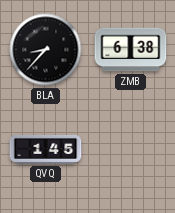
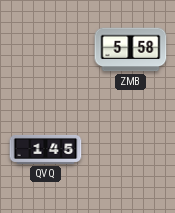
BLA: 8:37 -> none
ZMB: 6:38 -> 5:58
